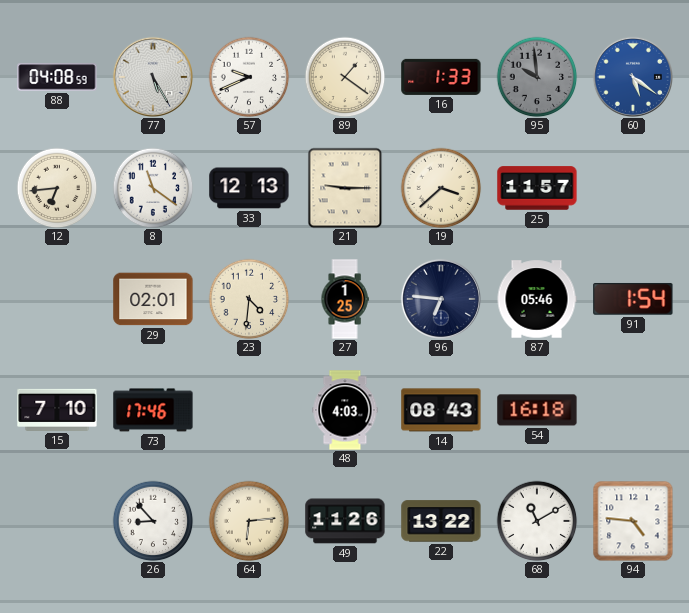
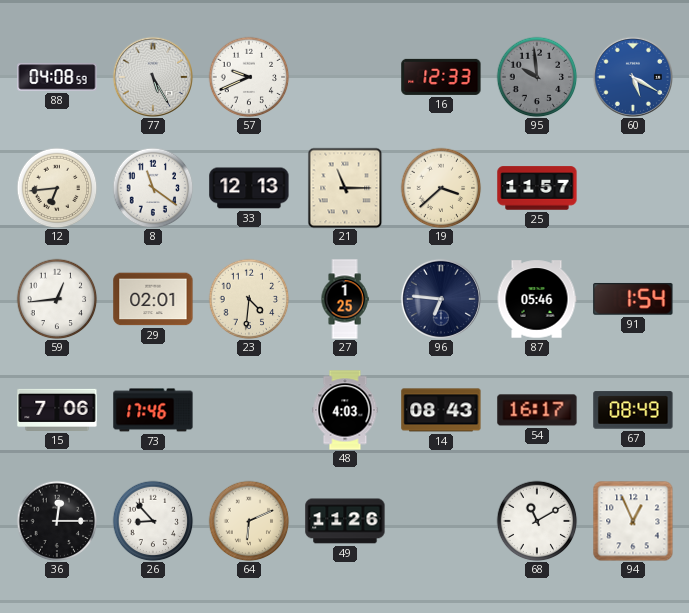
89: 1:21 -> none
16: 1:33 -> 12:33
60: 5:21 -> 5:20
21: 9:15 -> 11:15
59: none -> 12:44
15: 7:10 -> 7:06
54: 16:18 -> 16:17
67: none -> 08:49
36: none -> 12:15
64: 6:14 -> 6:11
22: 13:22 -> none
94: 4:46 -> 12:56
